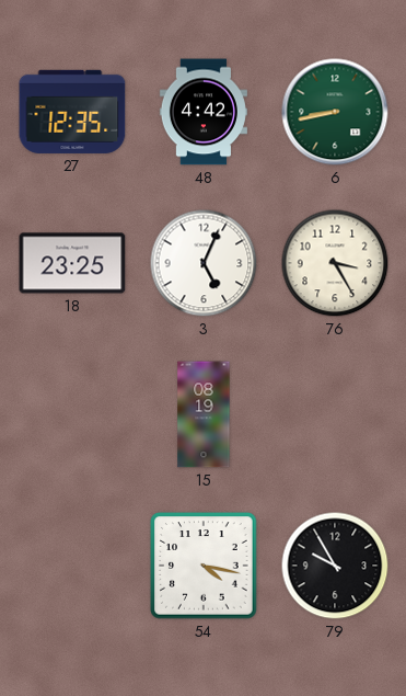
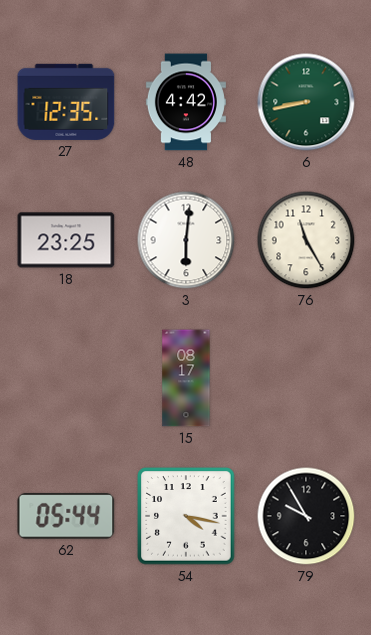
3: 5:04 -> 6:01
76: 3:25 -> 11:25
15: 08:19 -> 08:17
62: none -> 05:44
